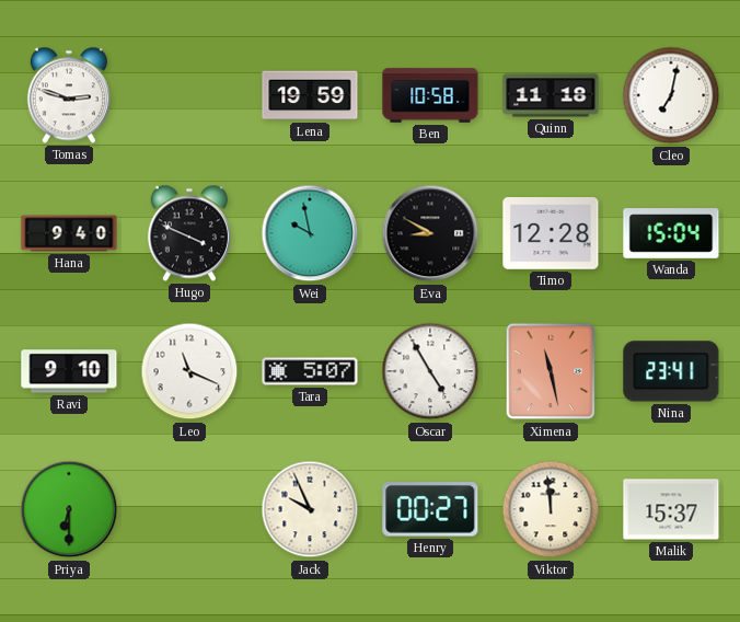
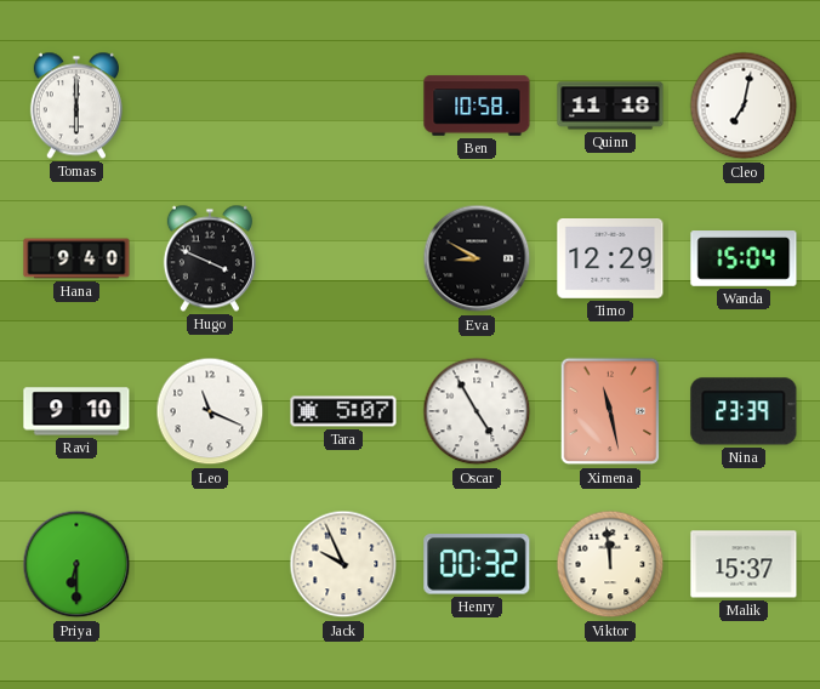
Tomas: 2:48 -> 6:00
Lena: 19:59 -> none
Wei: 9:58 -> none
Timo: 12:28 -> 12:29
Nina: 23:41 -> 23:39
Henry: 00:27 -> 00:32
